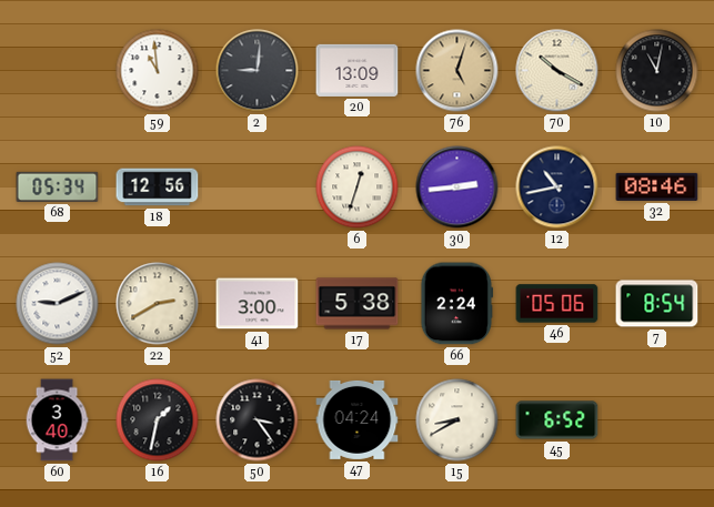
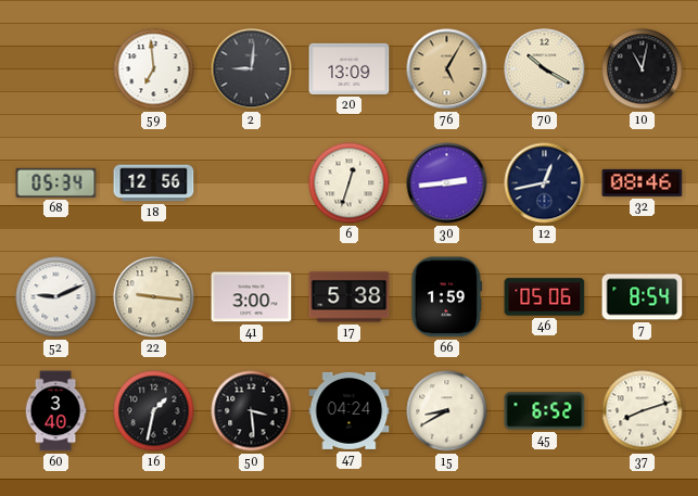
59: 10:59 -> 6:59
76: 5:03 -> 5:05
12: 10:43 -> 12:43
22: 2:40 -> 9:16
66: 2:24 -> 1:59
50: 3:24 -> 3:29
37: none -> 8:12
